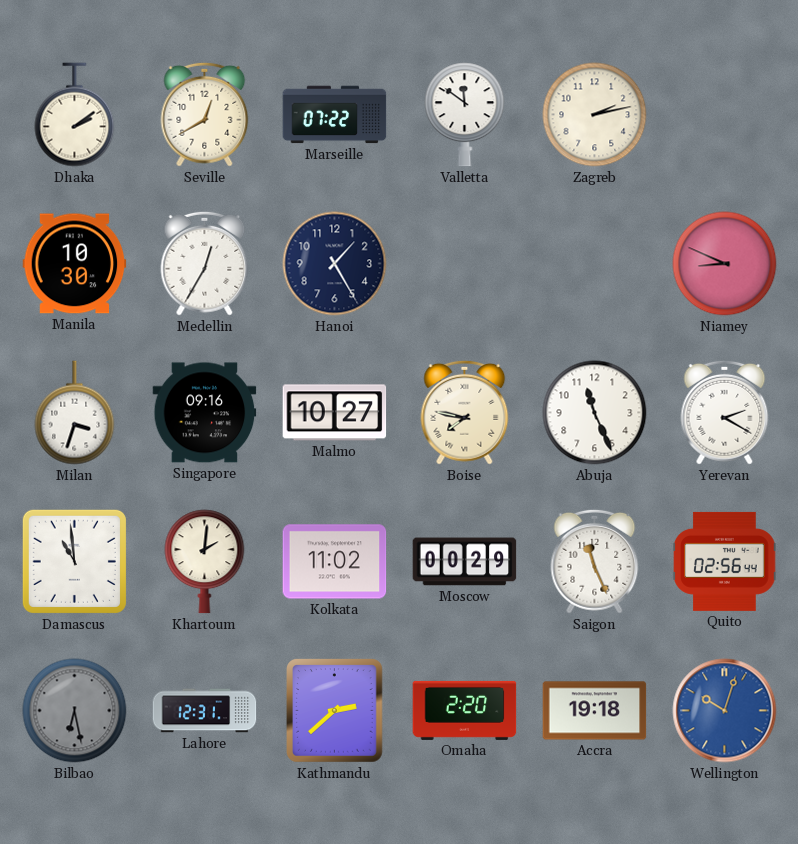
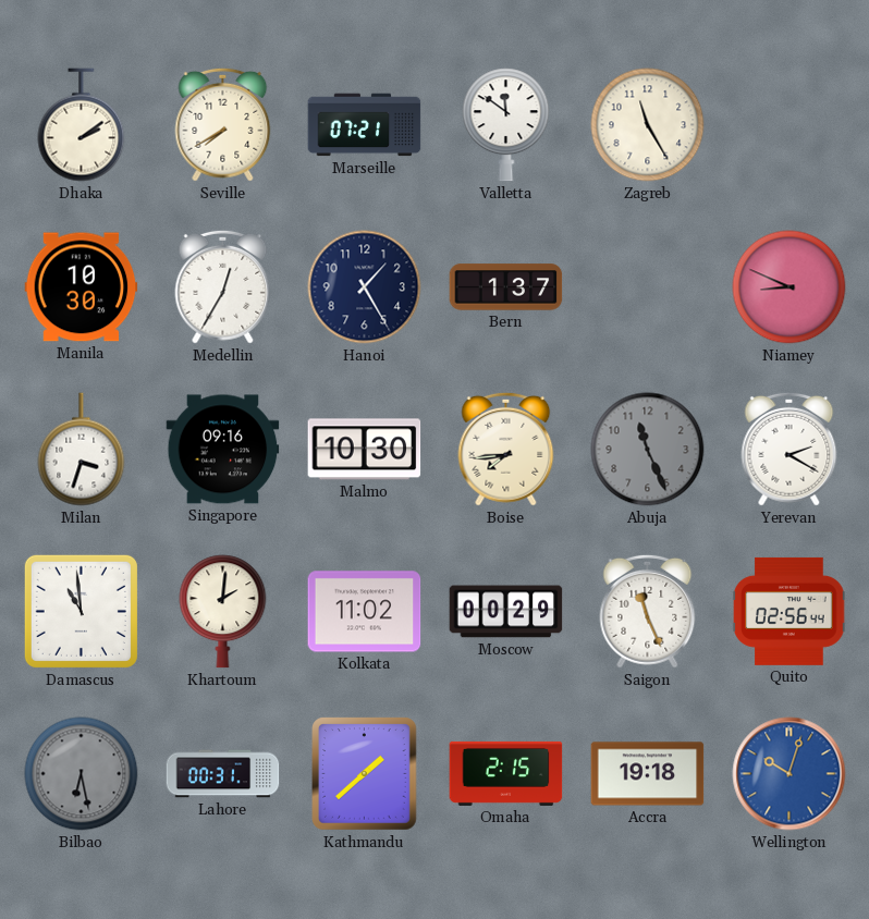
Seville: 12:40 -> 7:40
Marseille: 07:22 -> 07:21
Zagreb: 2:13 -> 11:25
Bern: none -> 1:37
Malmo: 10:27 -> 10:30
Boise: 7:47 -> 7:44
Abuja dial: white -> grey
Lahore: 12:31 -> 00:31
Kathmandu: 2:38 -> 1:38
Omaha: 2:20 -> 2:15
